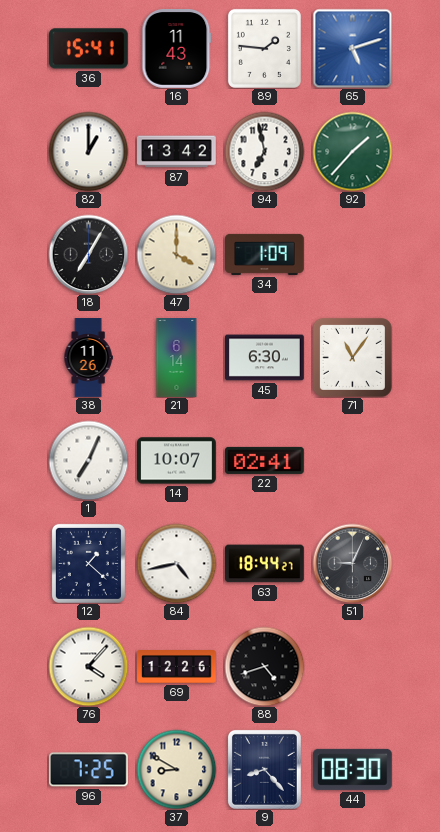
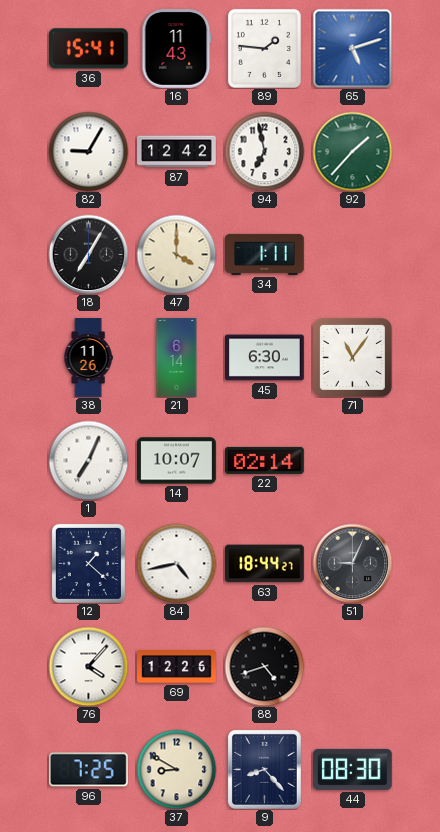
82: 1:00 -> 9:05
87: 13:42 -> 12:42
34: 1:09 -> 1:11
22: 02:41 -> 02:14
